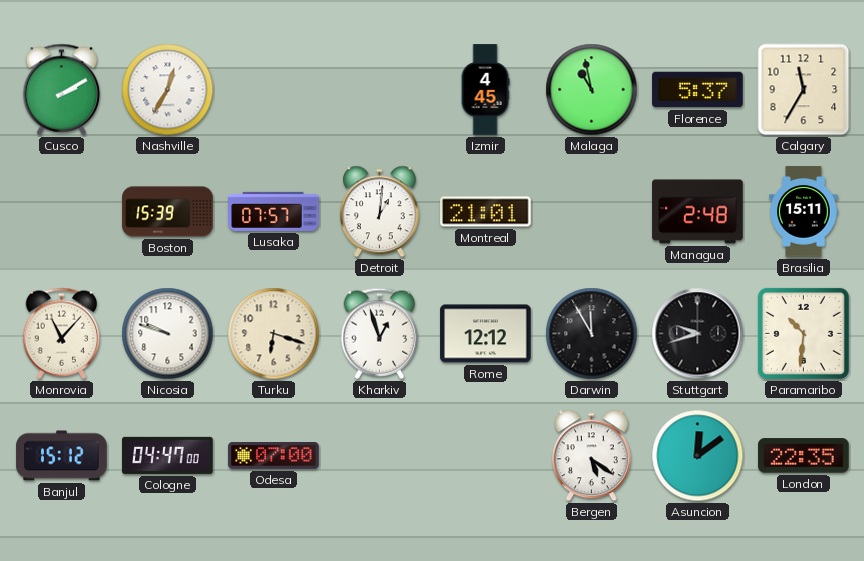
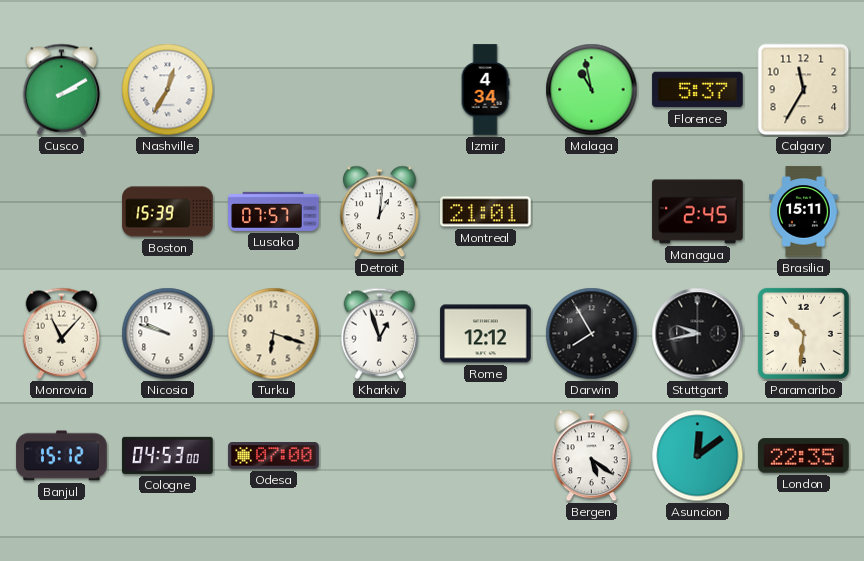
Izmir: 4:45 -> 4:34
Managua: 2:48 -> 2:45
Darwin: 11:55 -> 7:55
Stuttgart: 9:42 -> 9:43
Cologne: 04:47 -> 04:53
